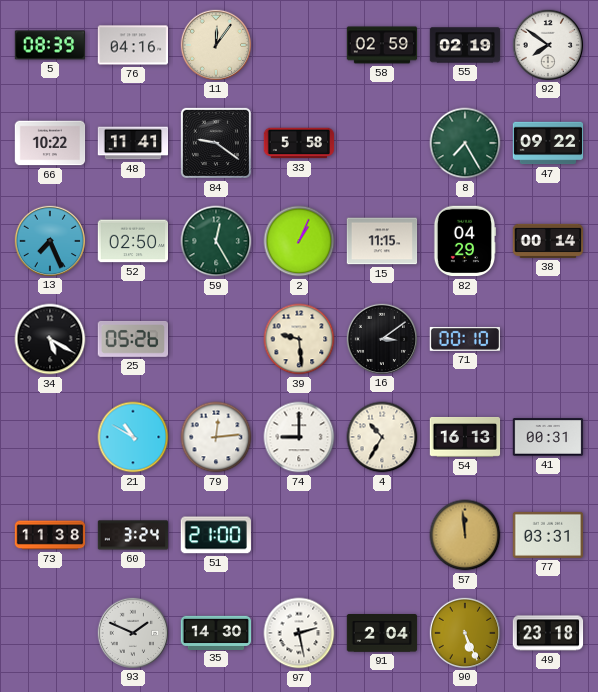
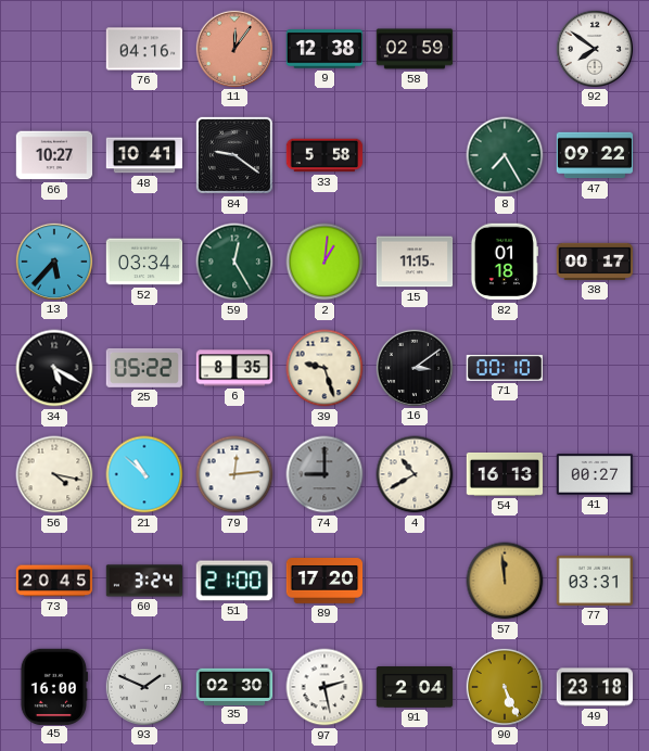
5: 08:39 -> none
11 dial: cream -> salmon
9: none -> 12:38
55: 02:19 -> none
66: 10:22 -> 10:27
48: 11:41 -> 10:41
13: 7:26 -> 5:37
52: 02:50 -> 03:34
2: 1:04 -> 1:01
82: 04:29 -> 01:18
38: 00:14 -> 00:17
25: 05:26 -> 05:22
6: none -> 8:35
39: 9:29 -> 9:27
56: none -> 4:17
21: 10:50 -> 10:52
74 dial: white -> grey
4: 10:35 -> 10:40
41: 00:31 -> 00:27
73: 11:38 -> 20:45
89: none -> 17:20
45: none -> 16:00
35: 14:30 -> 02:30
